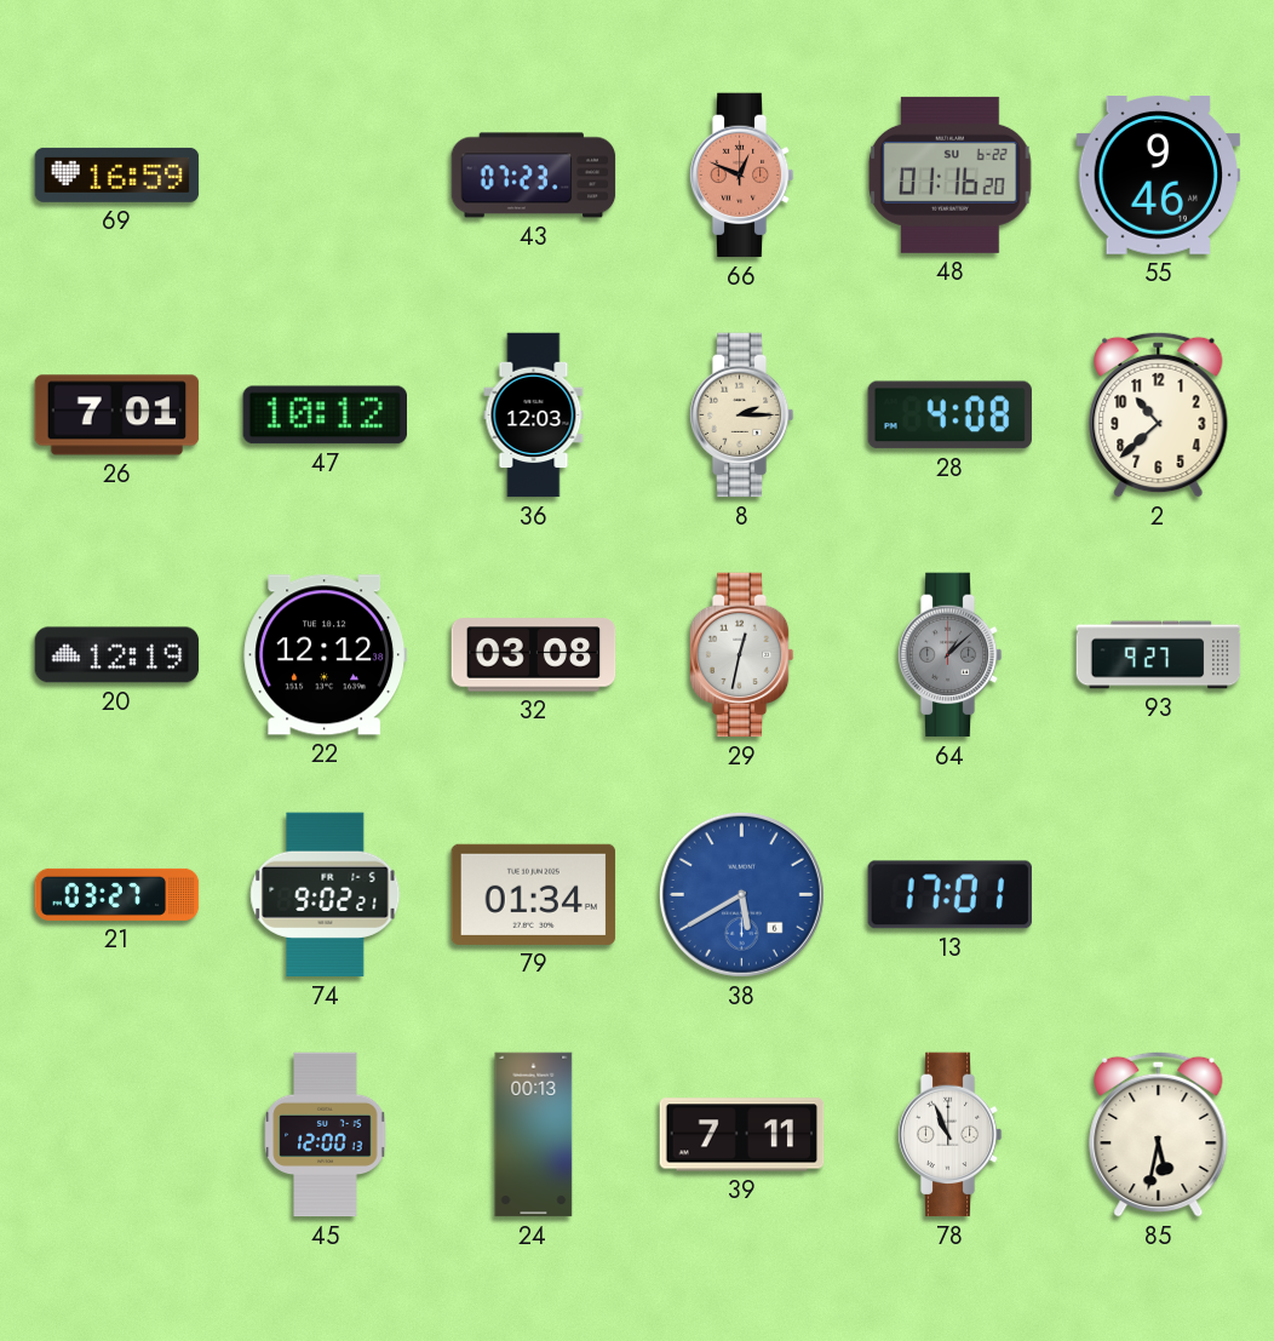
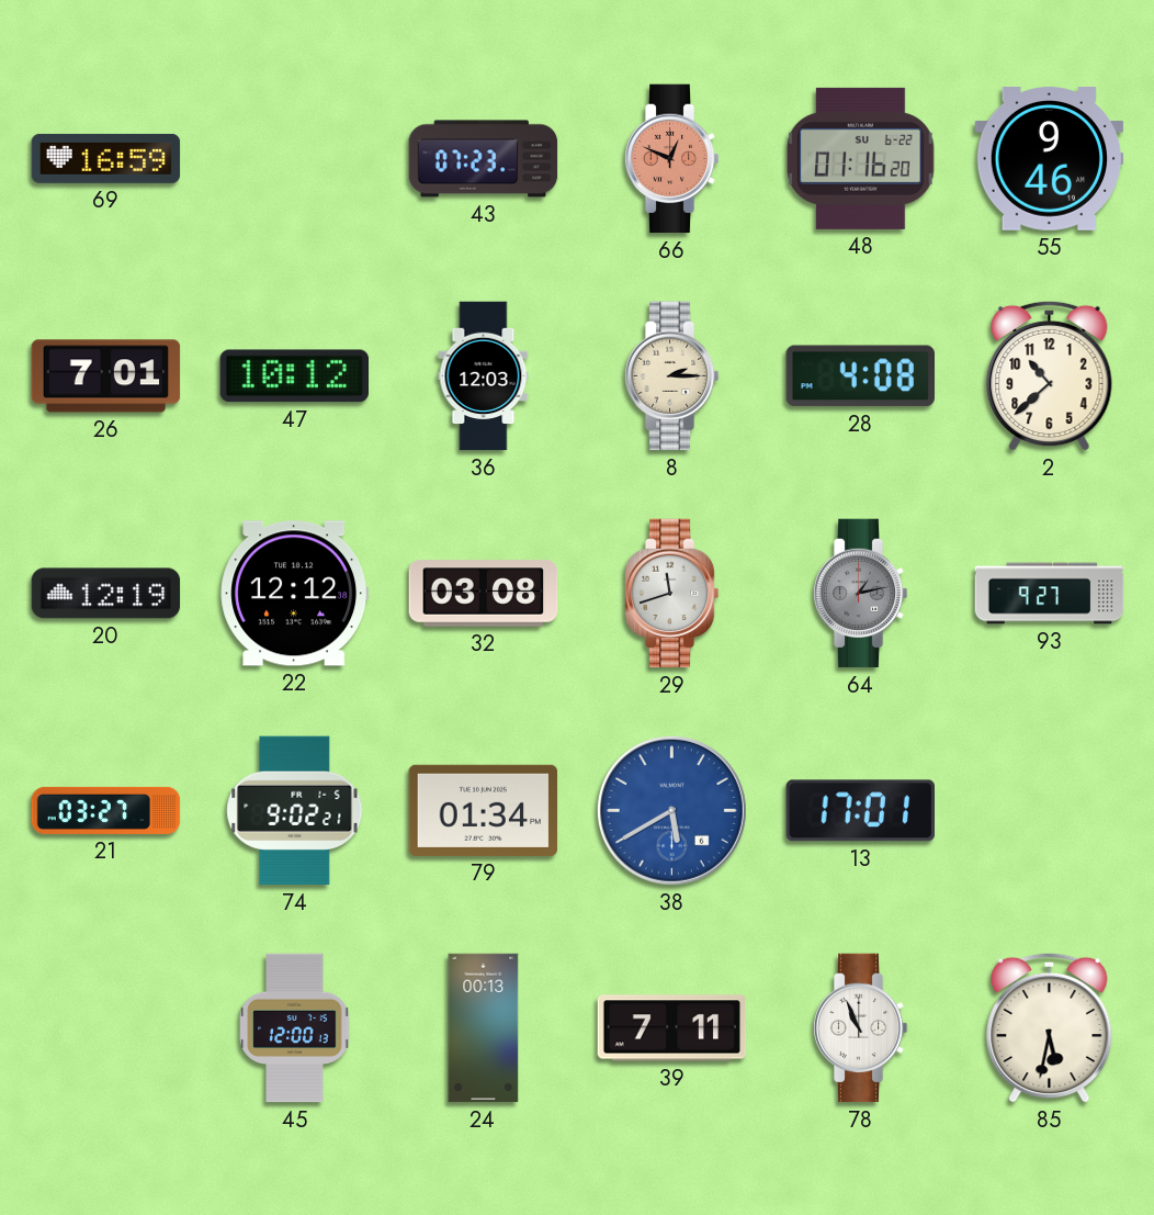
29: 12:32 -> 11:42
64: 1:08 -> 1:13
